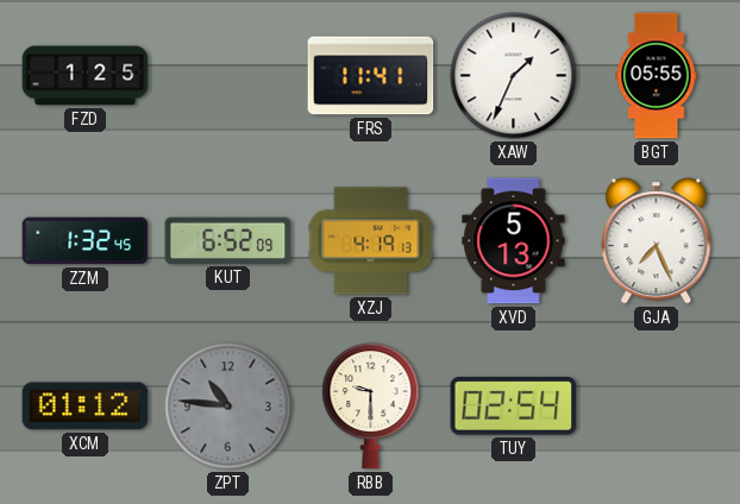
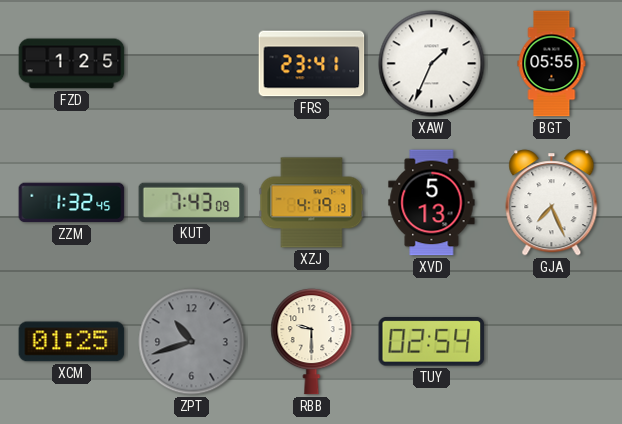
FRS: 11:41 -> 23:41
KUT: 6:52 -> 7:43
XCM: 01:12 -> 01:25
ZPT: 10:46 -> 10:42
